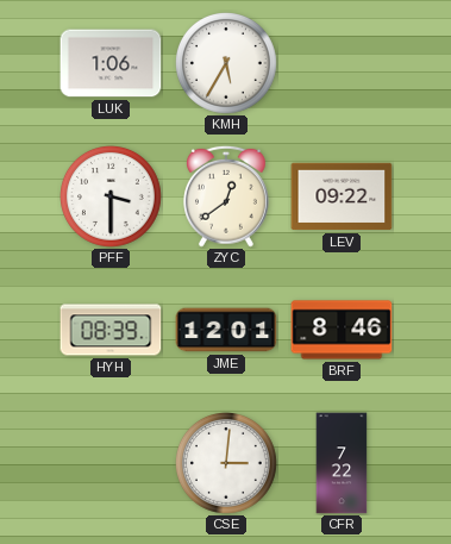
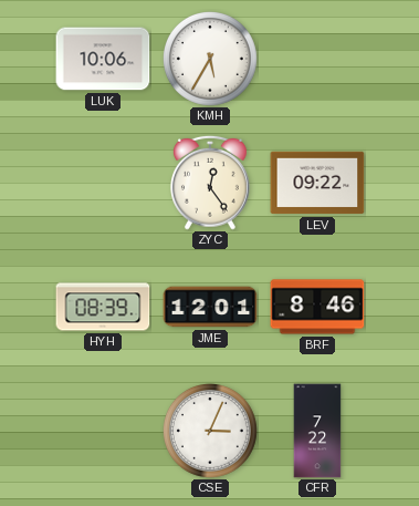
LUK: 1:06 -> 10:06
PFF: 3:30 -> none
ZYC: 12:39 -> 12:24
CSE: 3:01 -> 3:04
